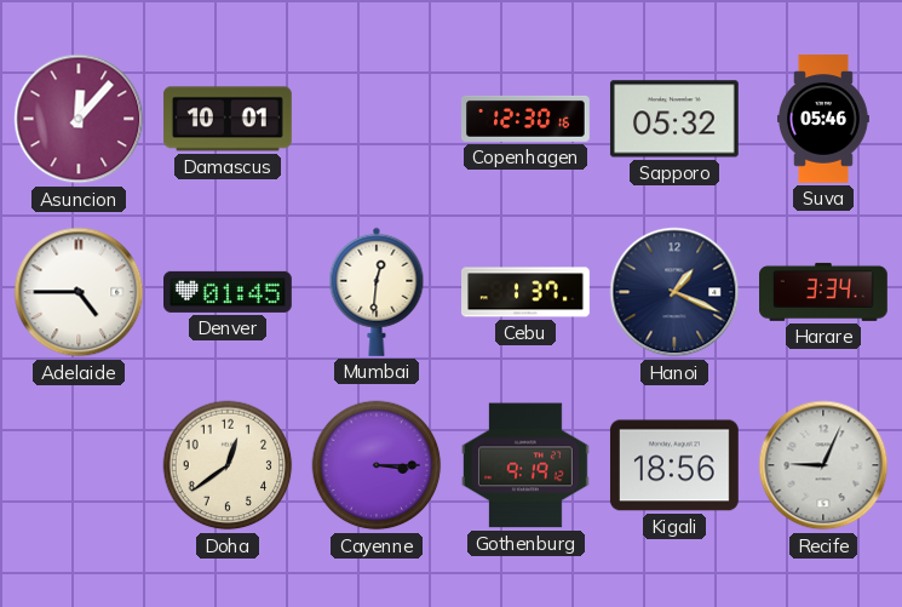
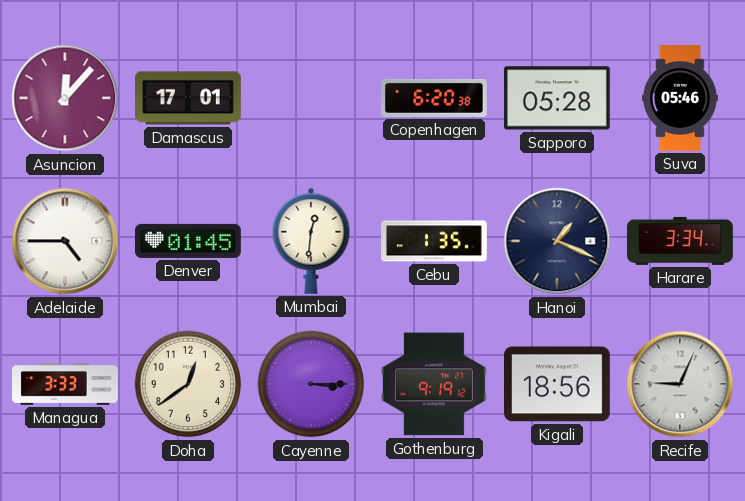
Damascus: 10:01 -> 17:01
Copenhagen: 12:30 -> 6:20
Sapporo: 05:32 -> 05:28
Cebu: 1:37 -> 1:35
Managua: none -> 3:33
